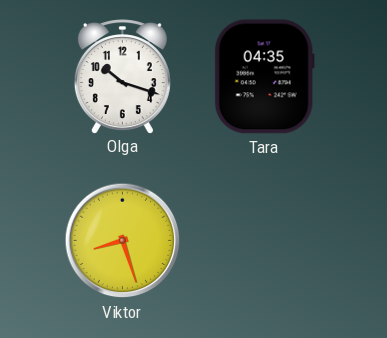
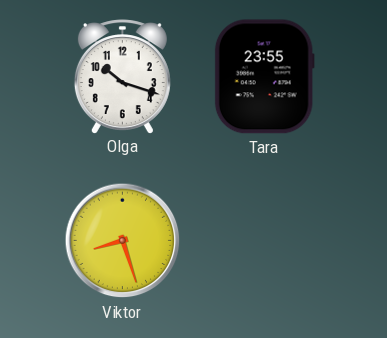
Tara: 04:35 -> 23:55
